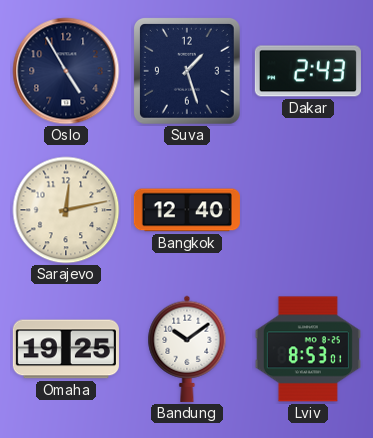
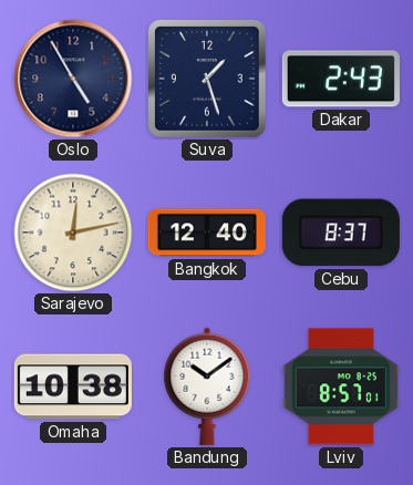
Cebu: none -> 8:37
Omaha: 19:25 -> 10:38
Lviv: 8:53 -> 8:57
